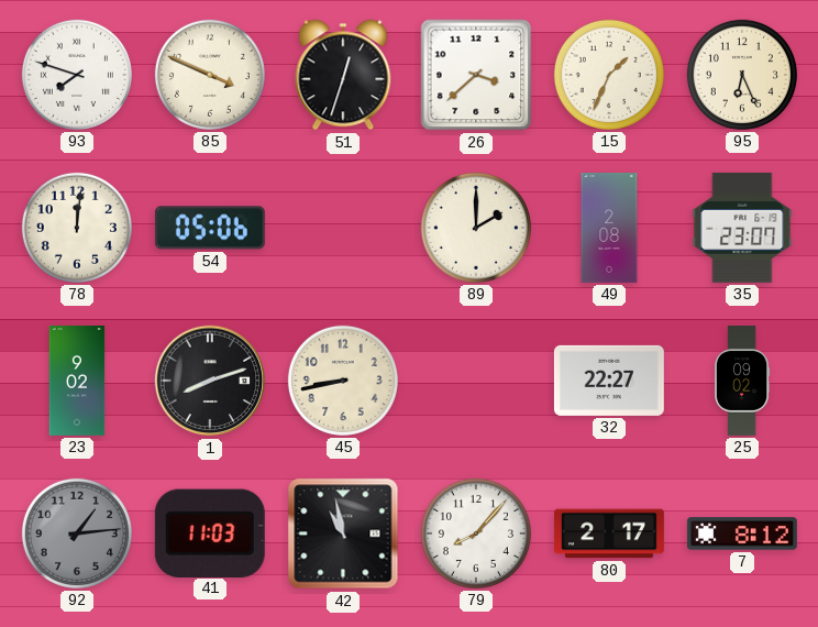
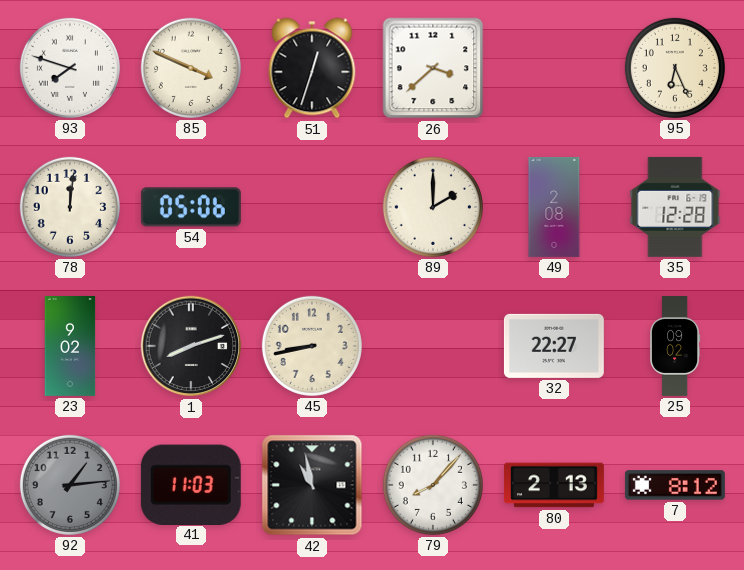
15: 1:34 -> none
35: 23:07 -> 12:28
80: 2:17 -> 2:13
